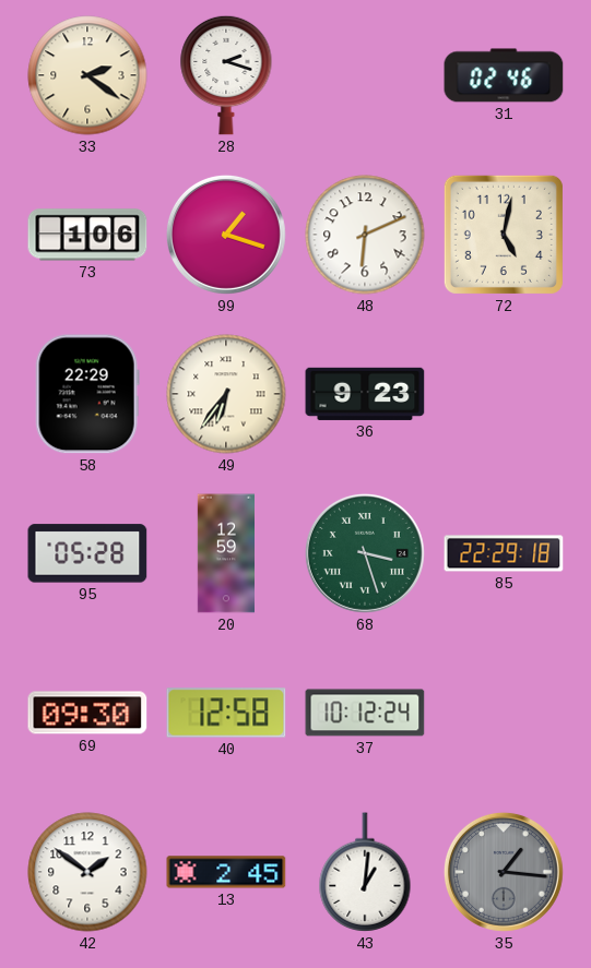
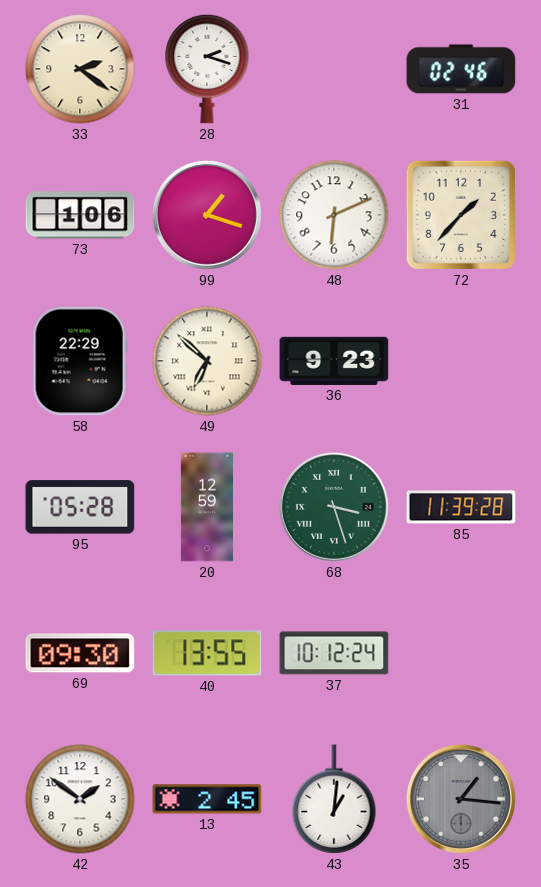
72: 5:02 -> 1:37
49: 6:36 -> 6:52
85: 22:29 -> 11:39
40: 12:58 -> 13:55
